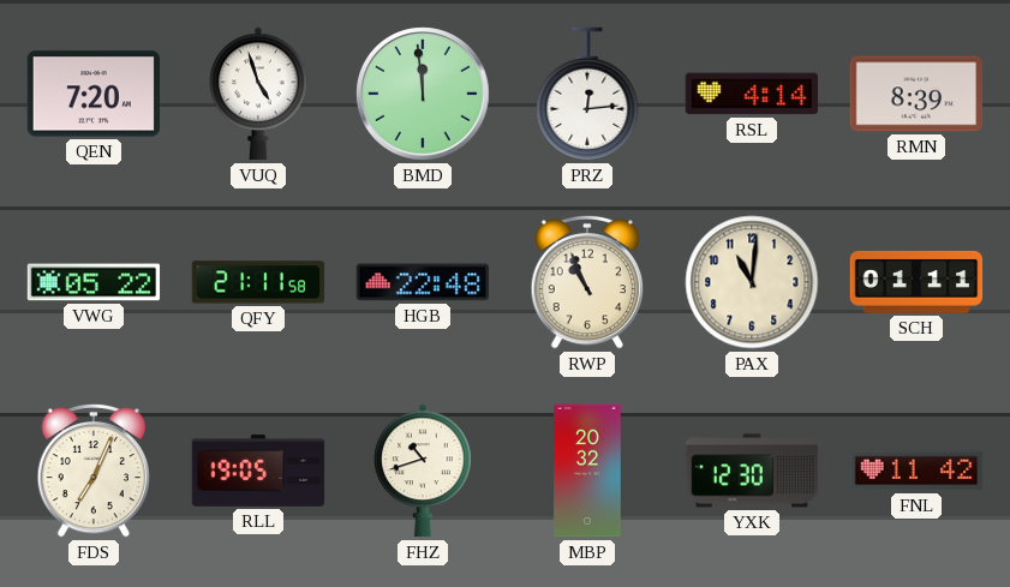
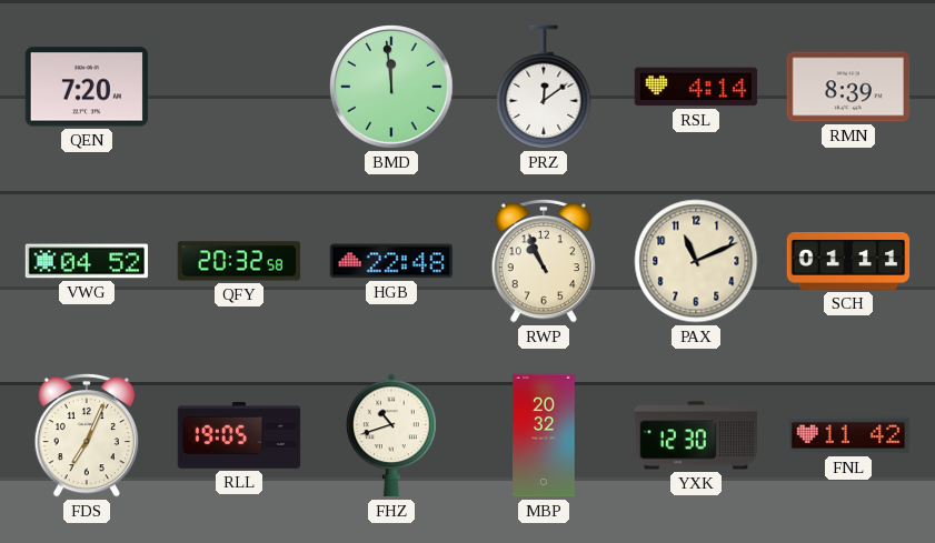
VUQ: 4:57 -> none
PRZ: 12:14 -> 12:09
VWG: 05:22 -> 04:52
QFY: 21:11 -> 20:32
PAX: 11:01 -> 11:11
